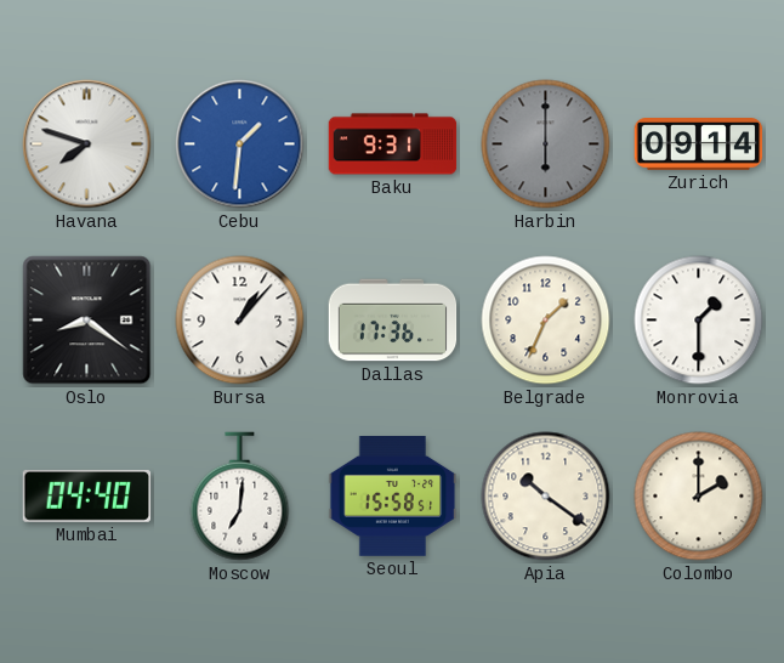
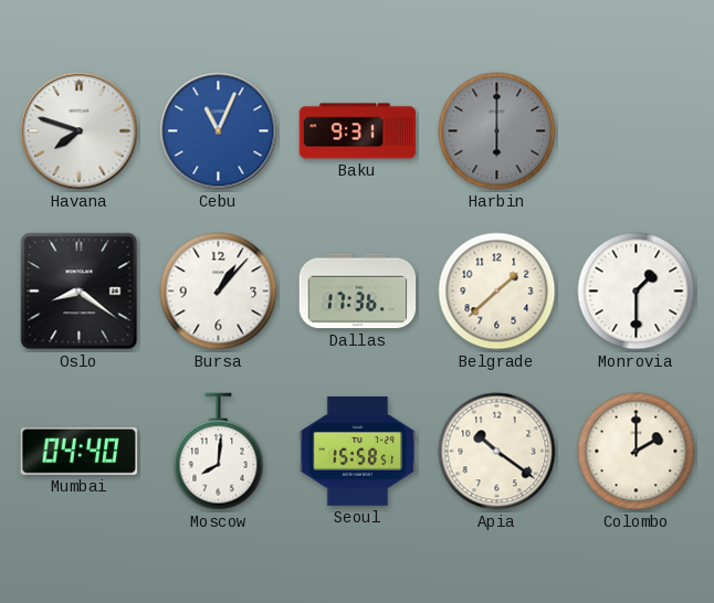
Cebu: 1:31 -> 11:04
Zurich: 09:14 -> none
Belgrade: 1:34 -> 1:38
Moscow: 7:01 -> 8:01
